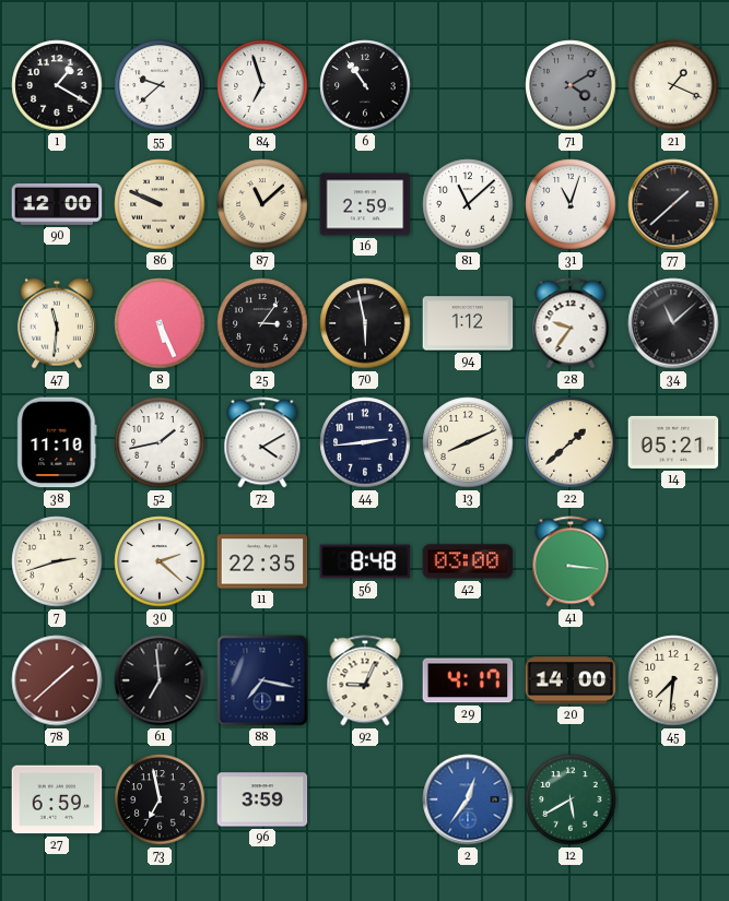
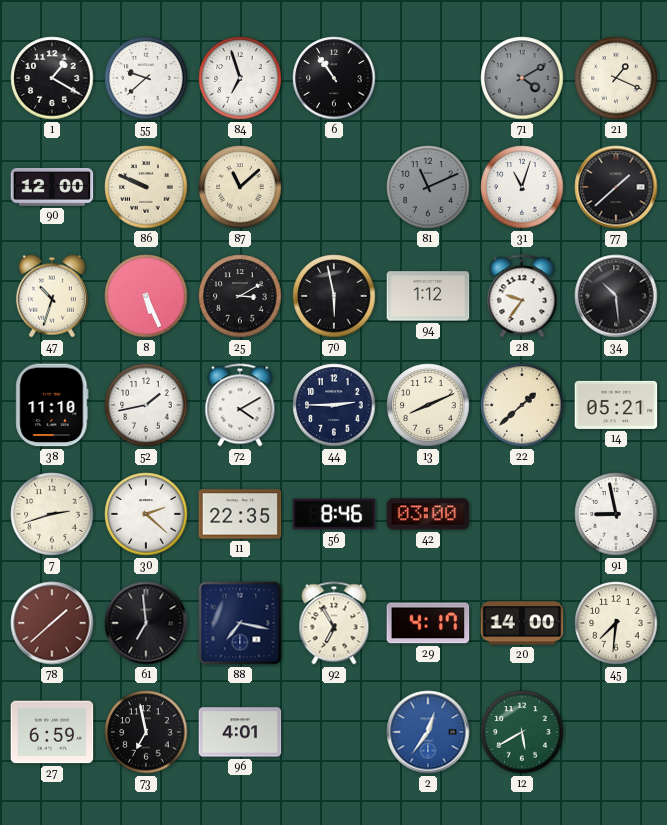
16: 2:59 -> none
81: 11:08 -> 11:11
81 dial: white -> grey
47: 11:31 -> 10:33
25: 3:06 -> 3:10
34: 11:08 -> 10:29
44: 2:44 -> 2:45
56: 8:48 -> 8:46
41: 3:16 -> none
91: none -> 8:58
92: 9:04 -> 6:55
96: 3:59 -> 4:01
